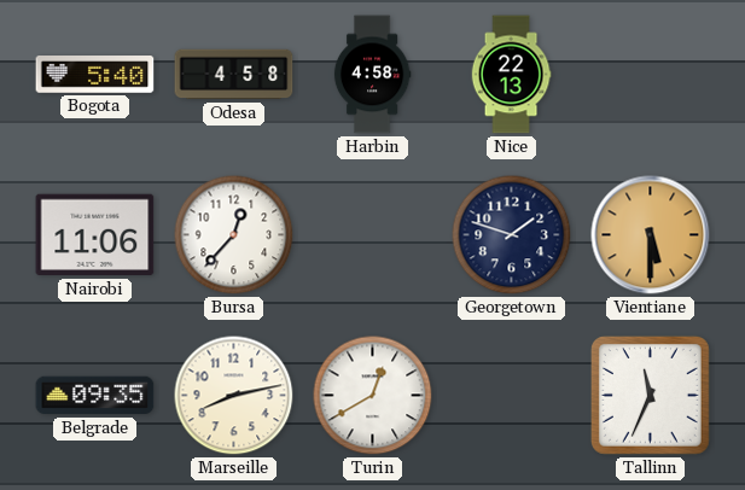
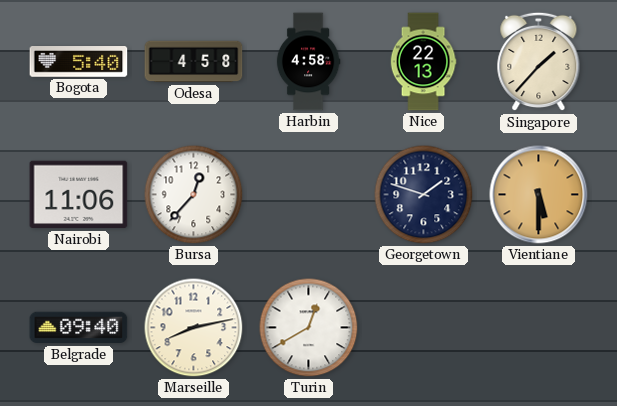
Singapore: none -> 1:37
Belgrade: 09:35 -> 09:40
Tallinn: 11:34 -> none
